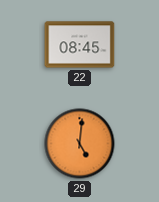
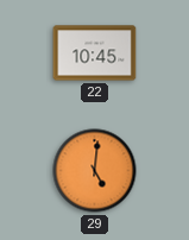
22: 08:45 -> 10:45
